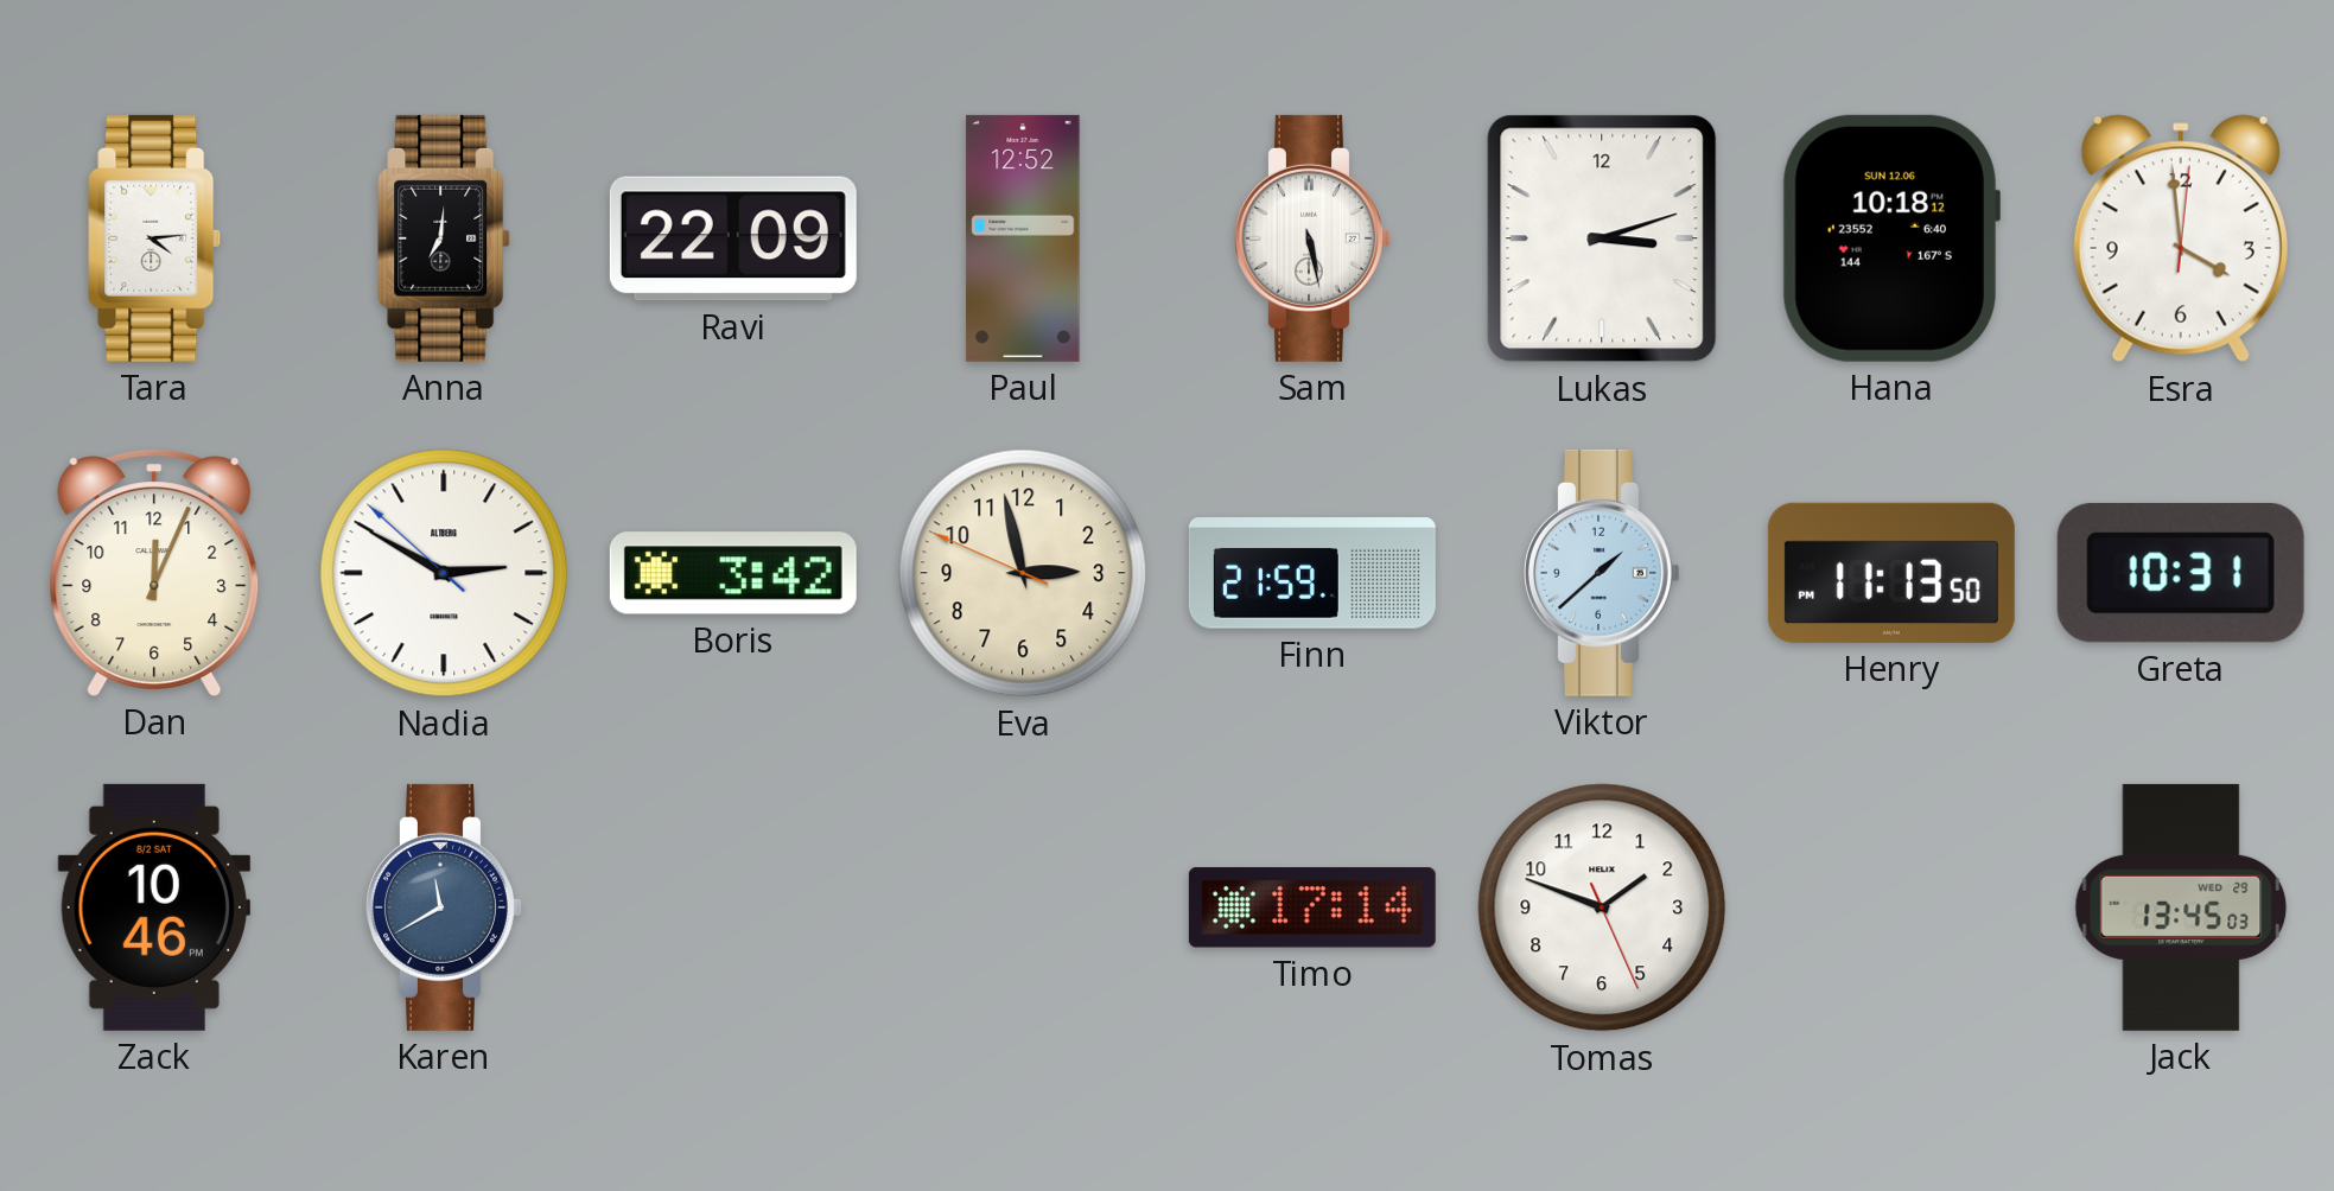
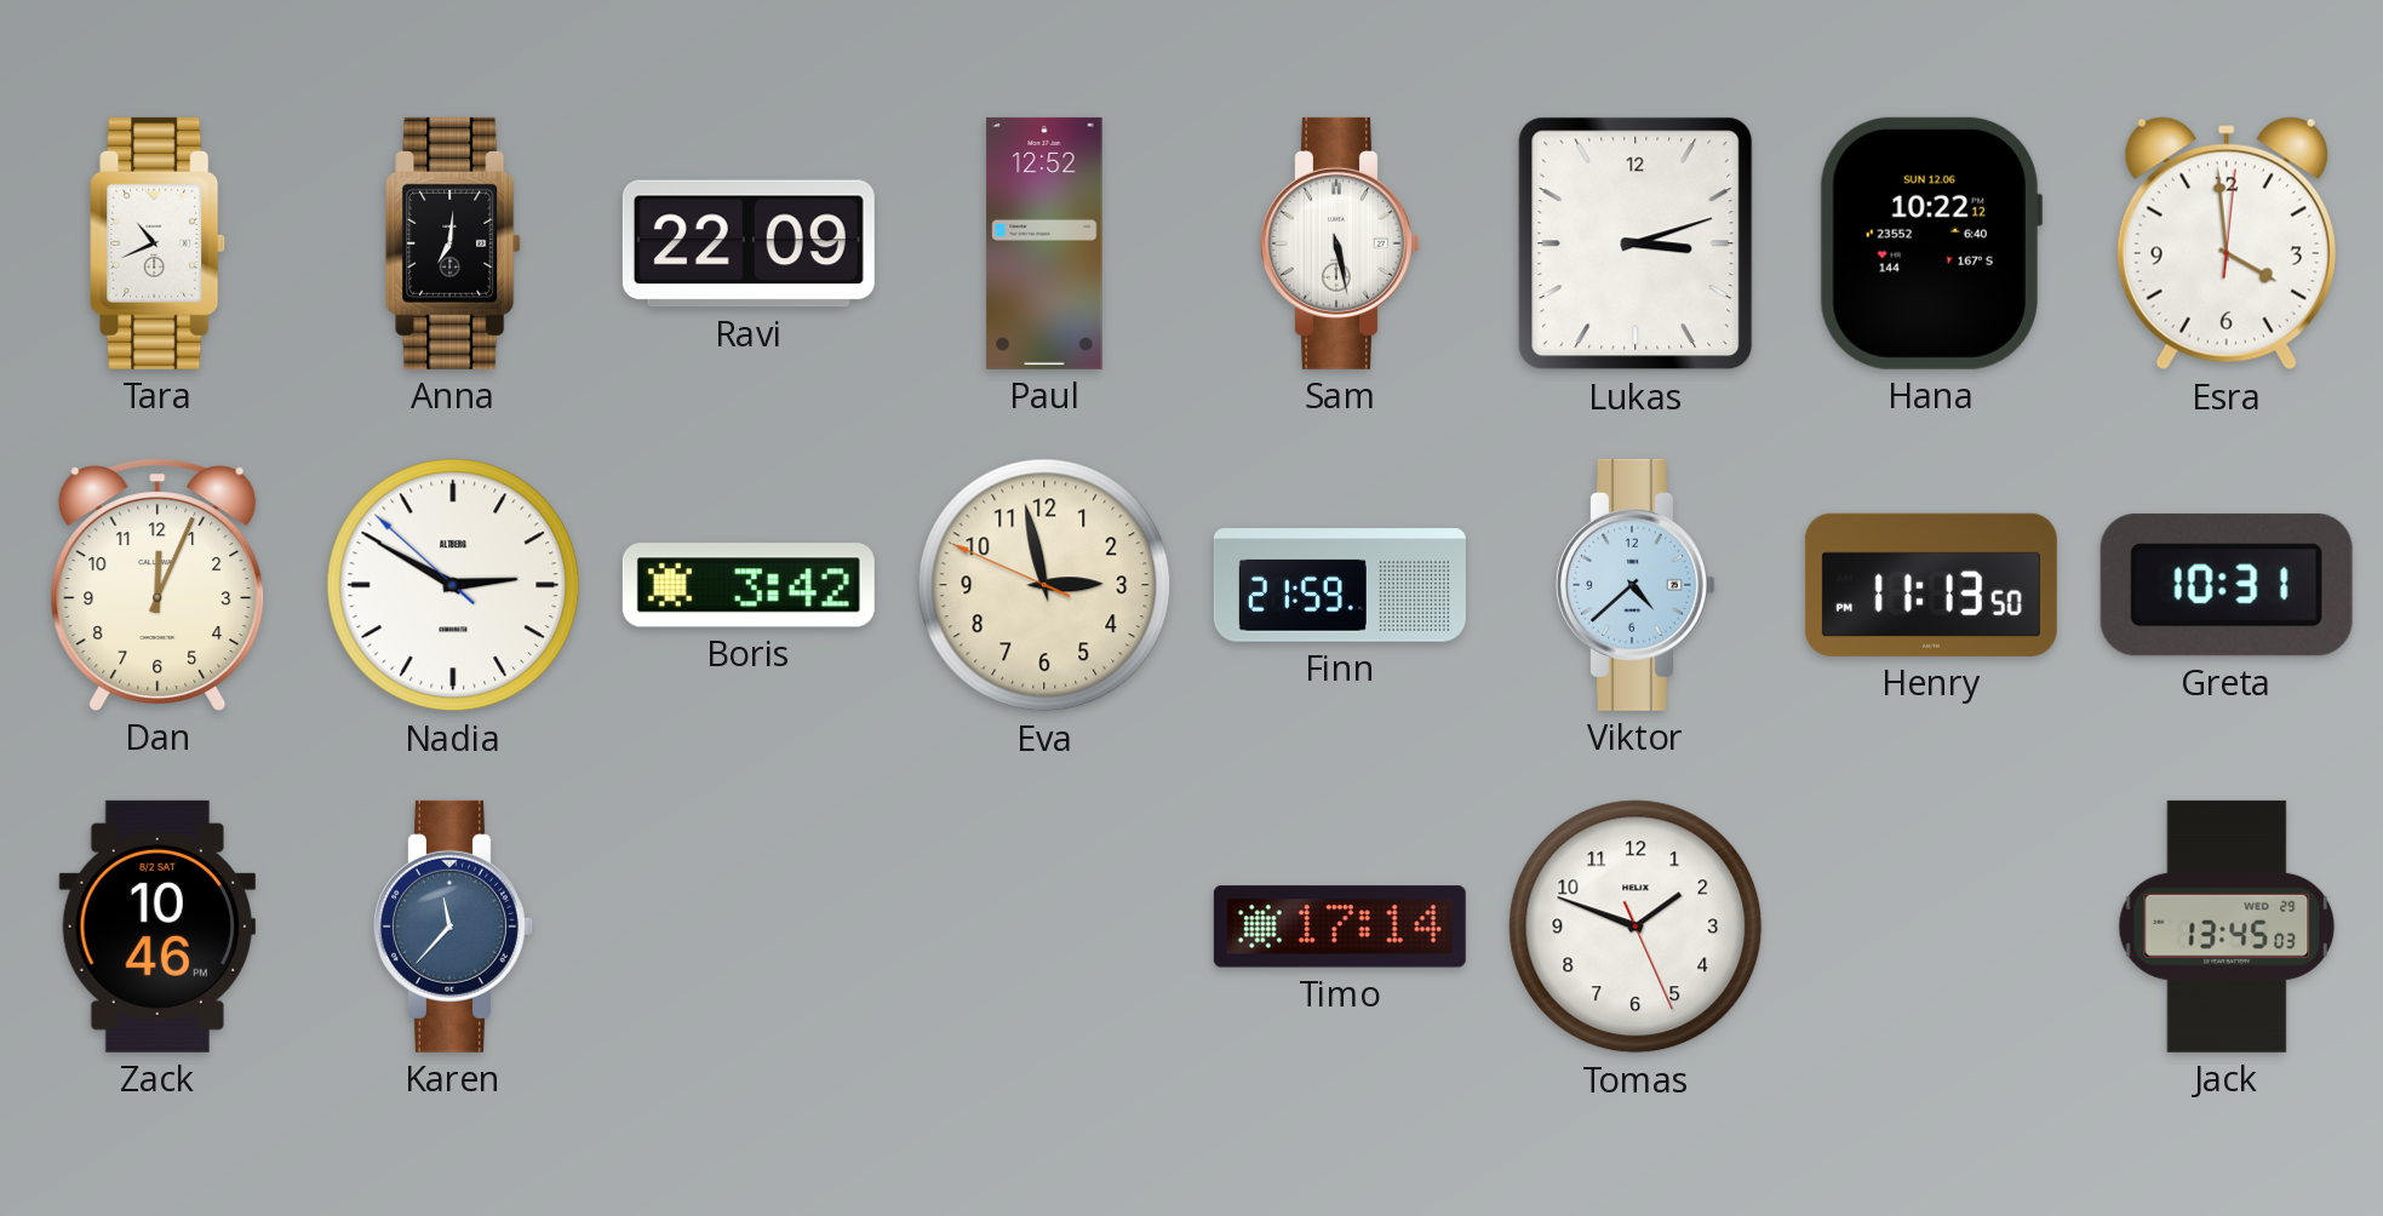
Tara: 4:14 -> 10:41
Hana: 10:18 -> 10:22
Viktor: 1:38 -> 4:38
Karen: 11:40 -> 11:37
